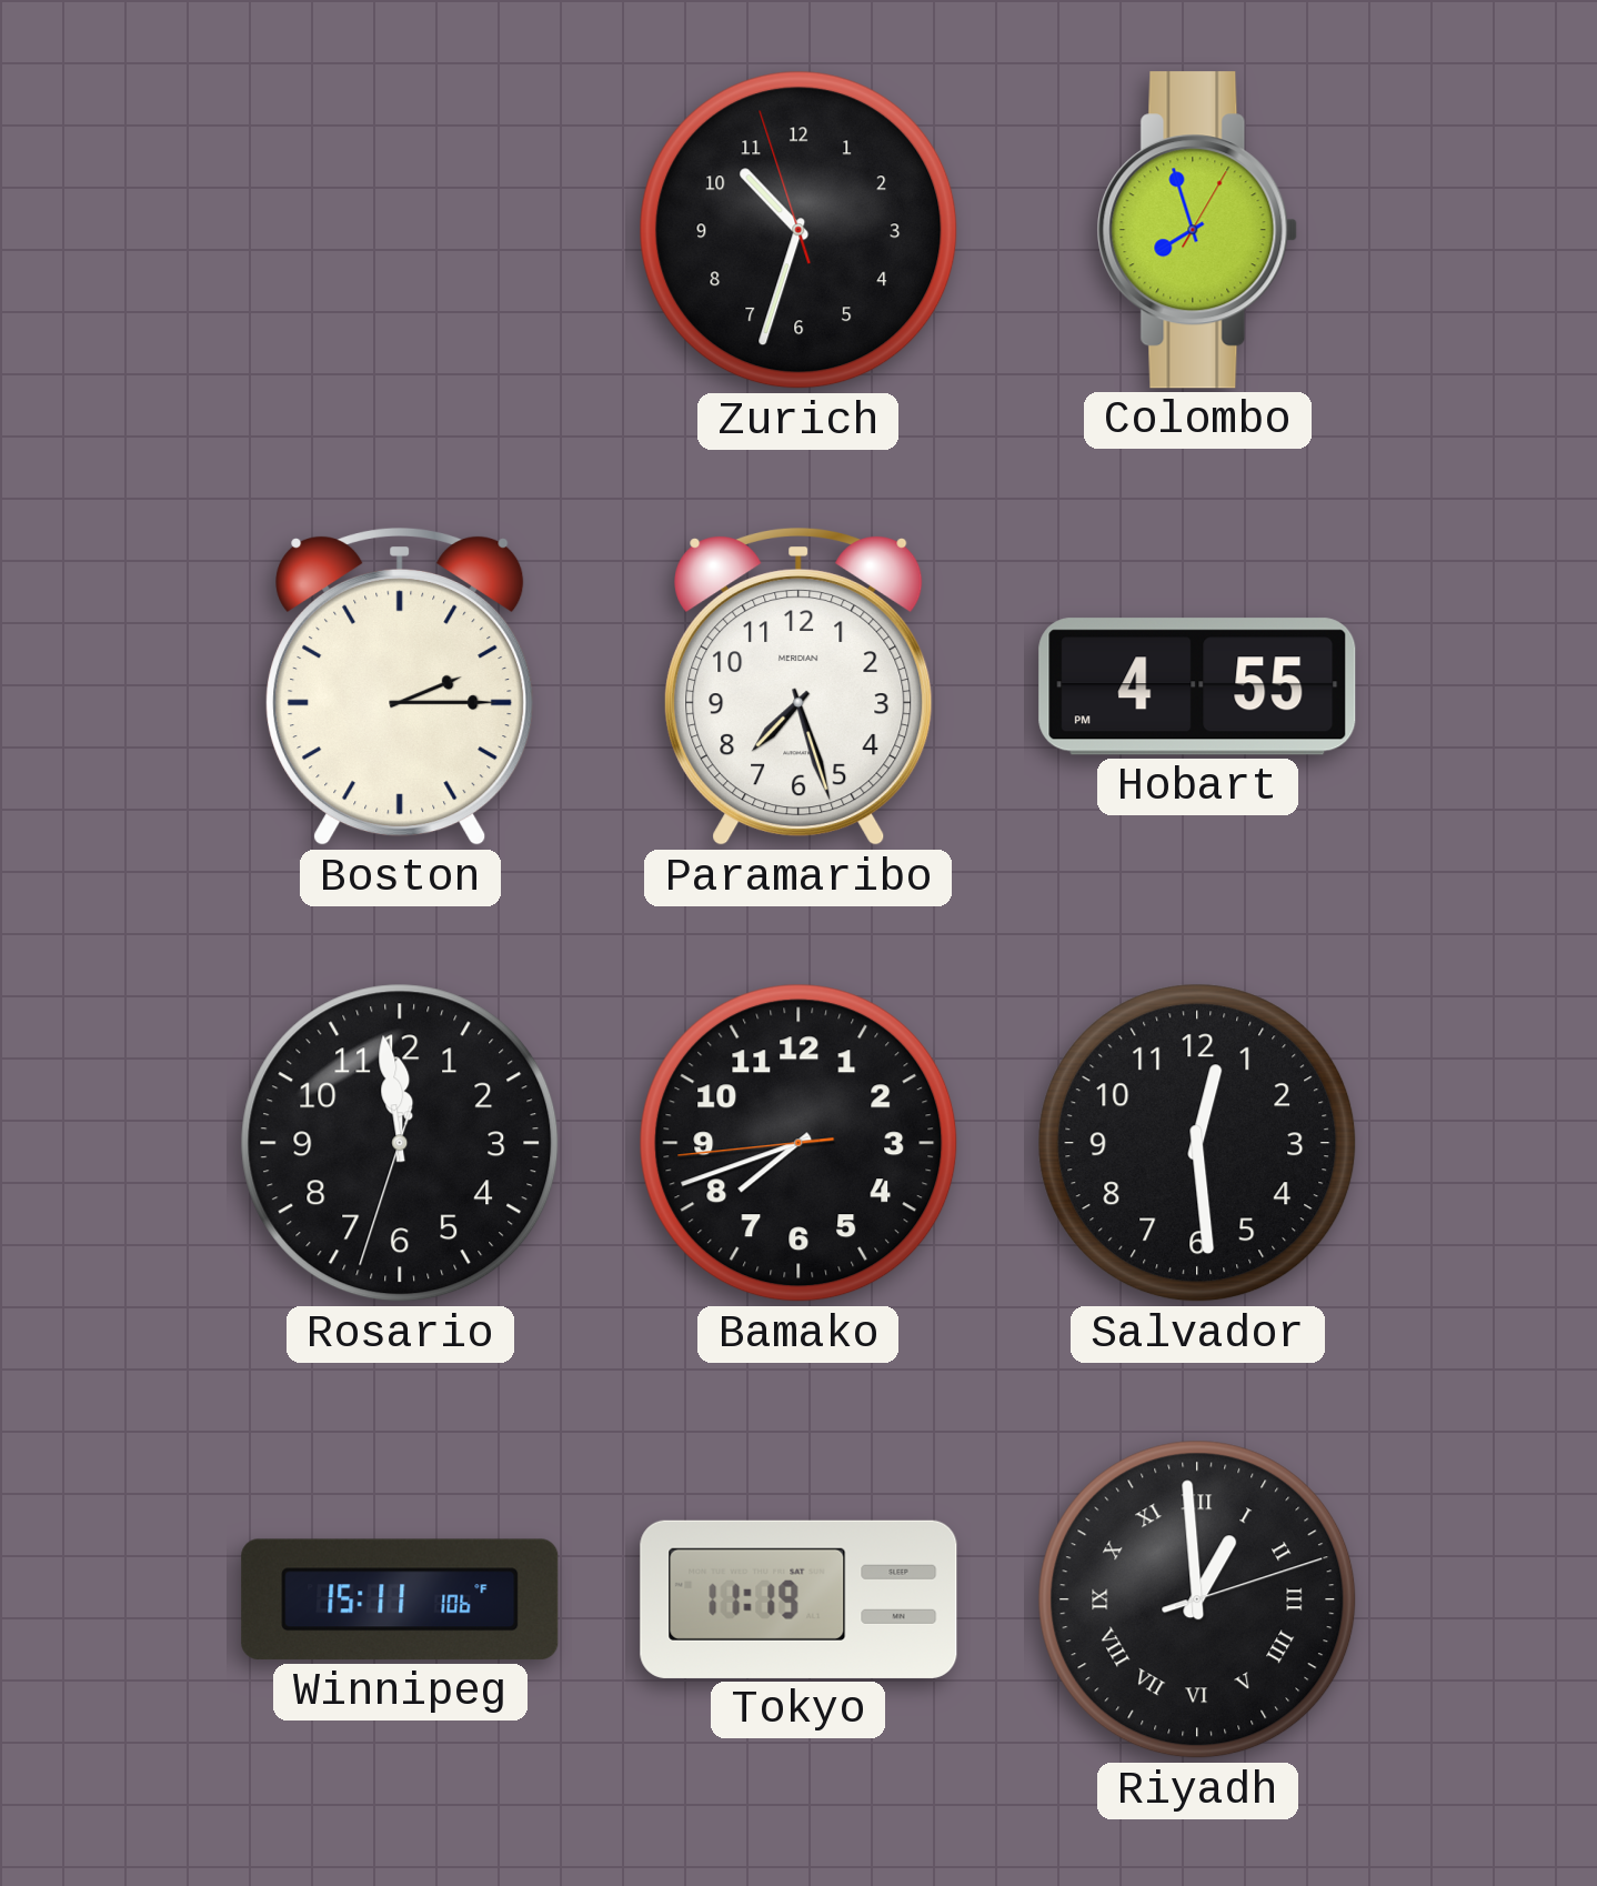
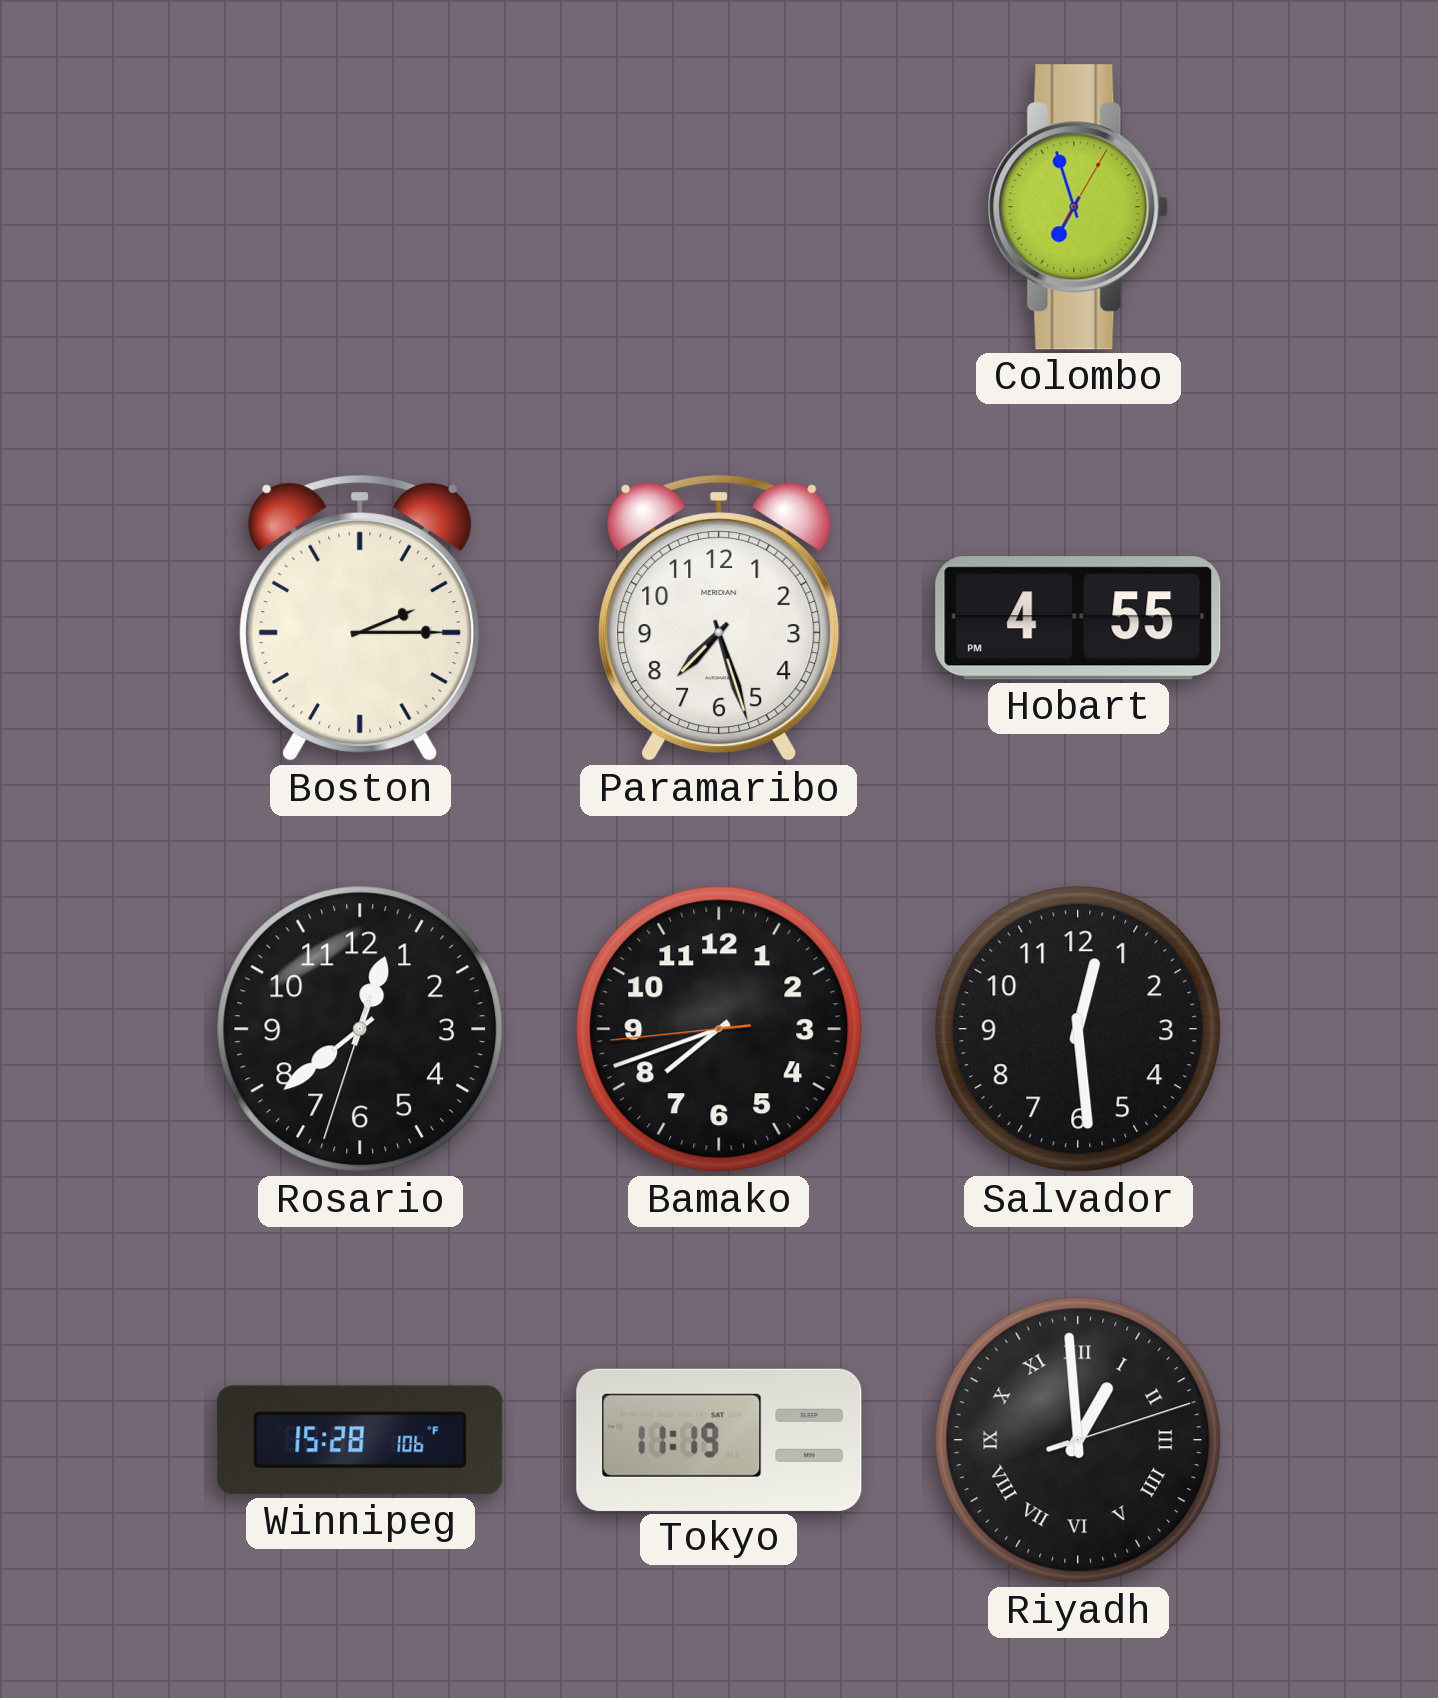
Zurich: 10:32 -> none
Colombo: 7:57 -> 6:57
Rosario: 11:58 -> 12:38
Winnipeg: 15:11 -> 15:28
